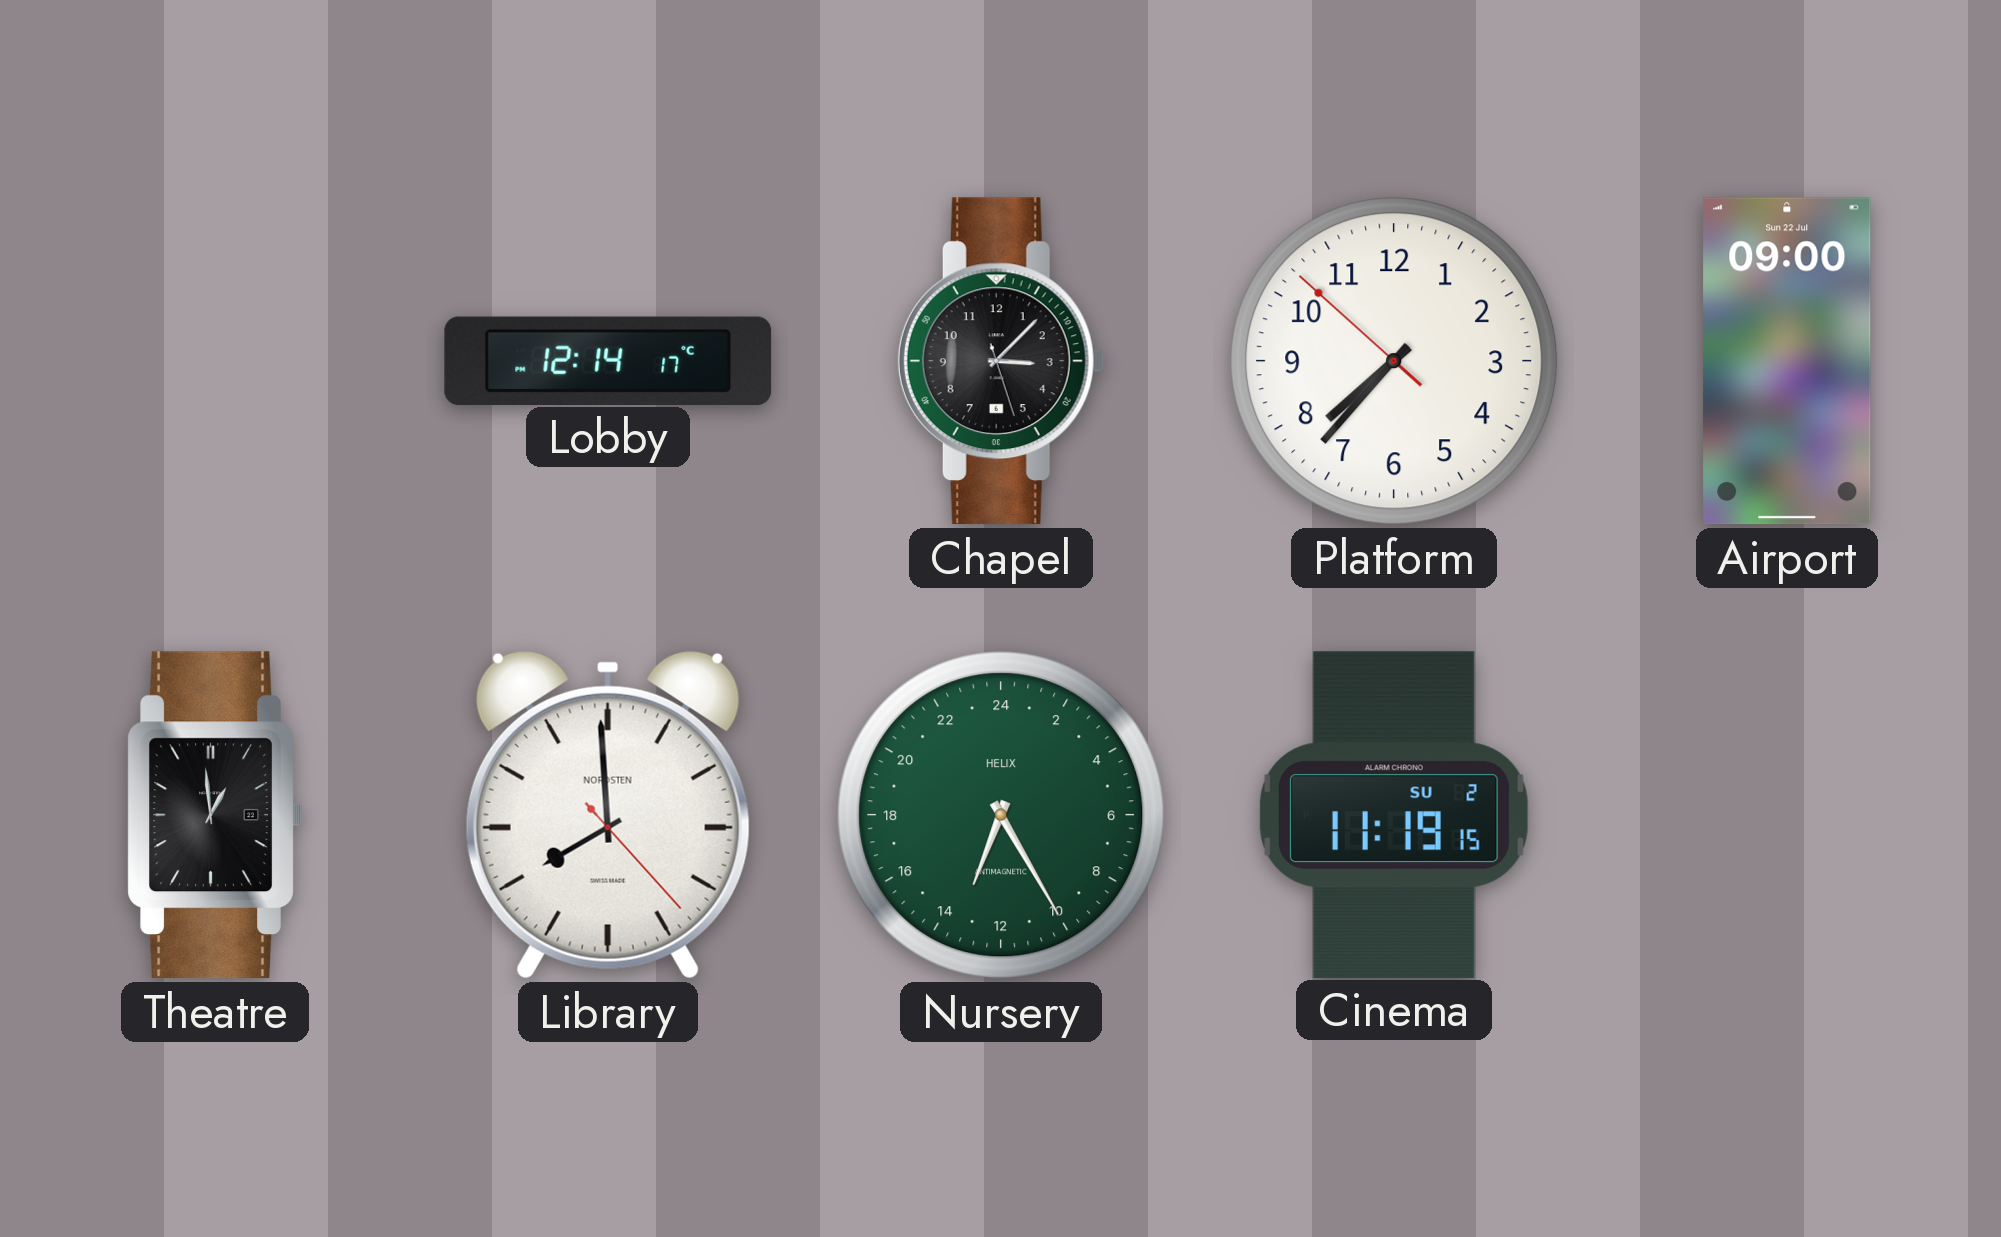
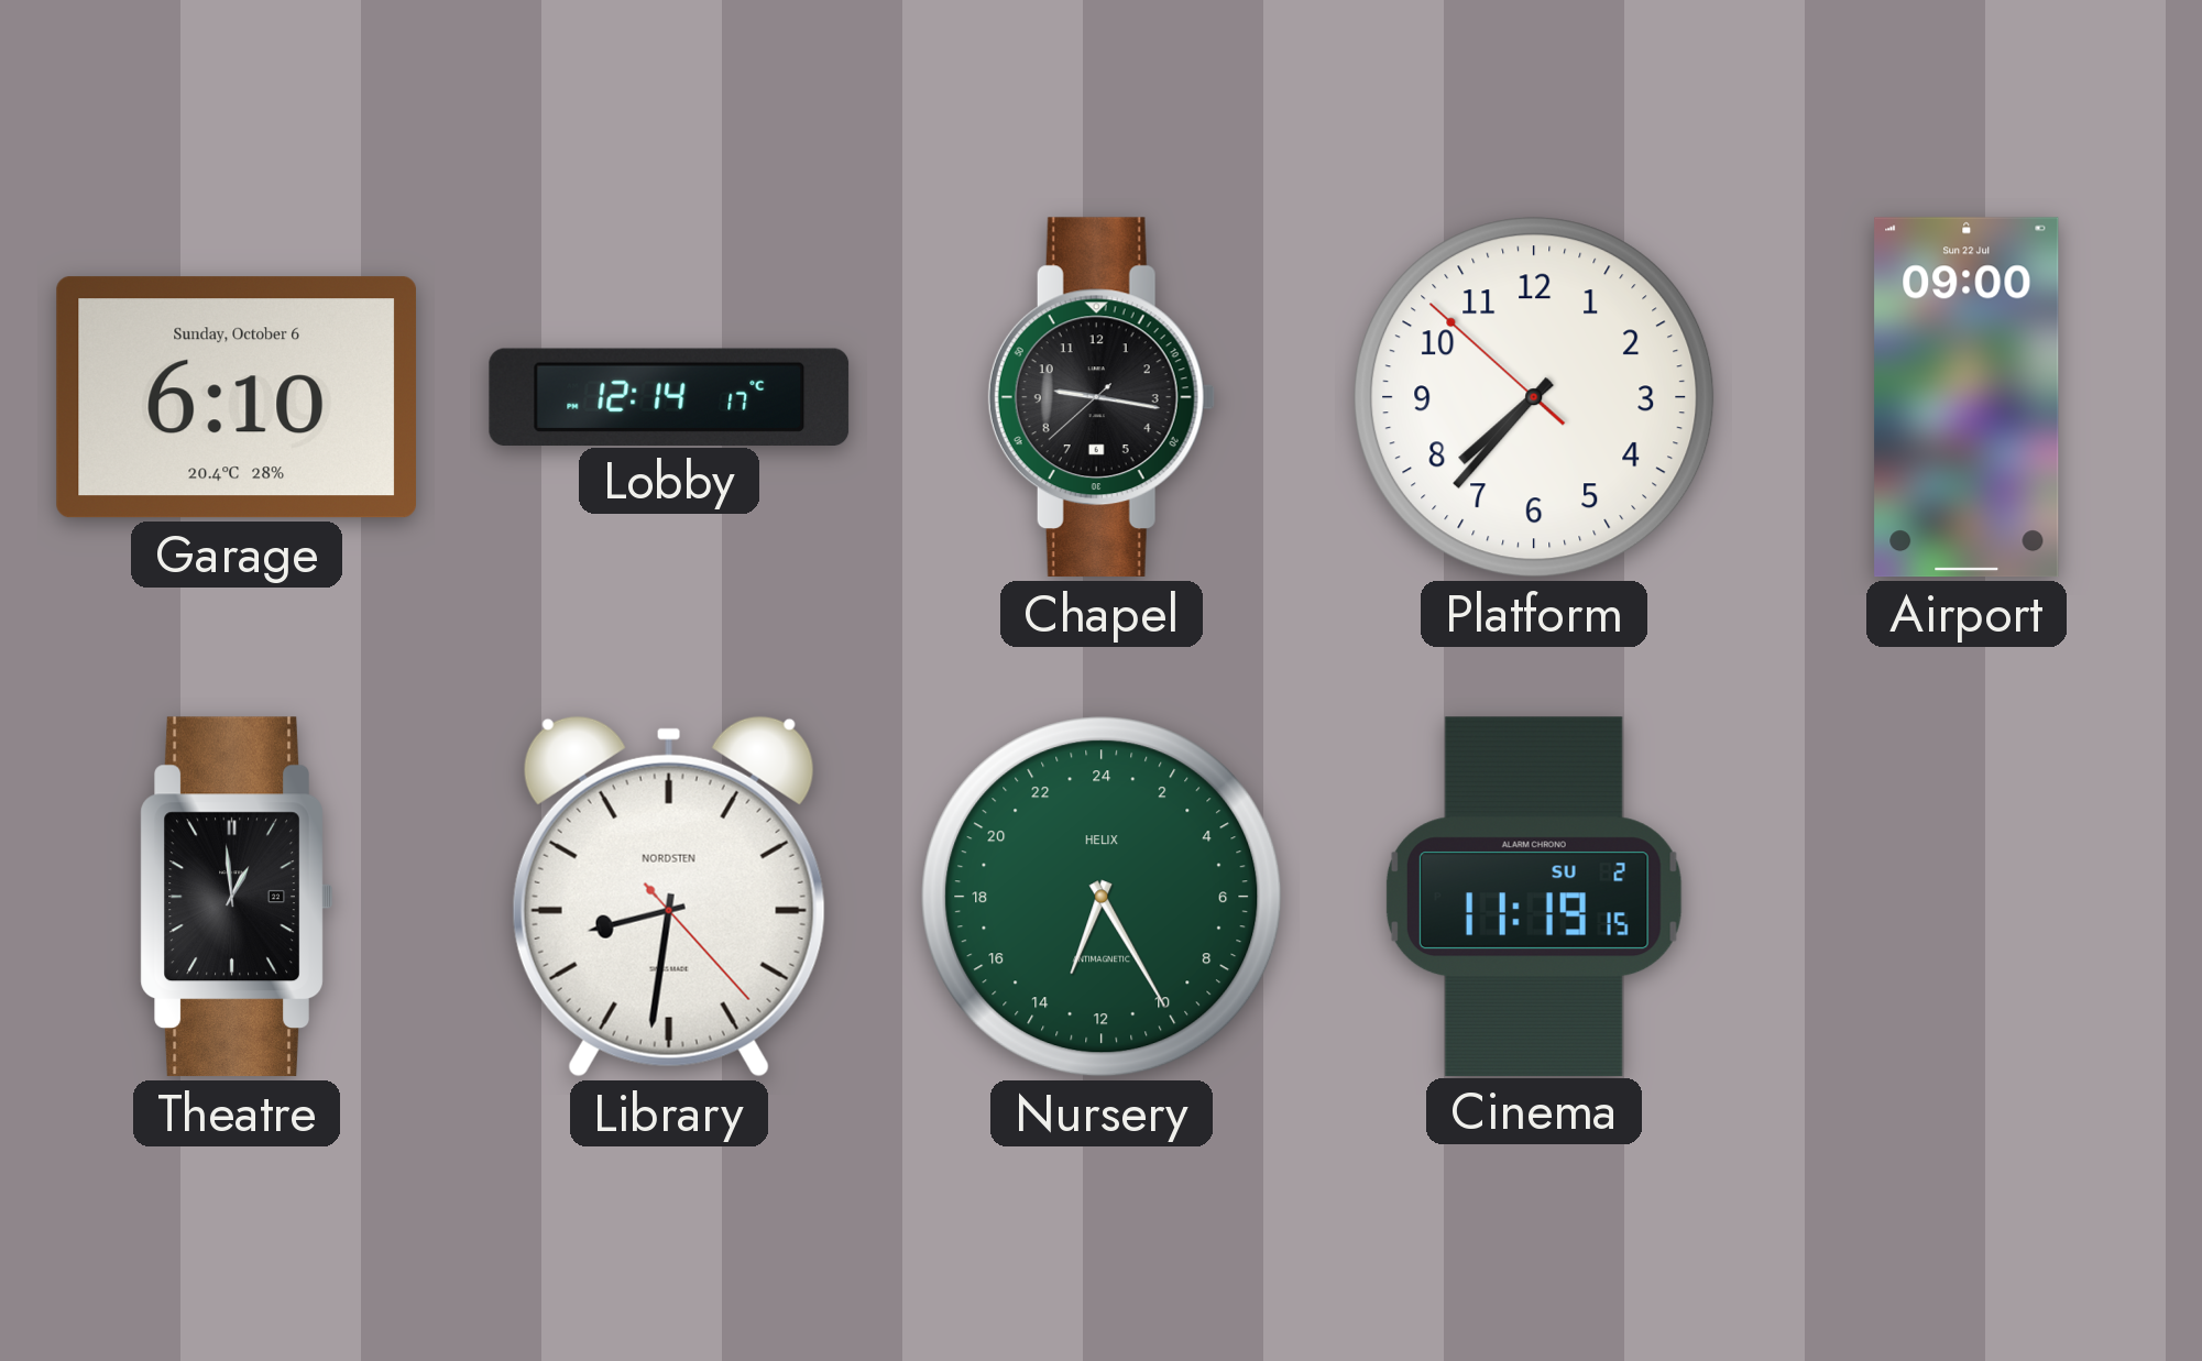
Garage: none -> 6:10
Chapel: 3:07 -> 9:16
Library: 7:59 -> 8:31
